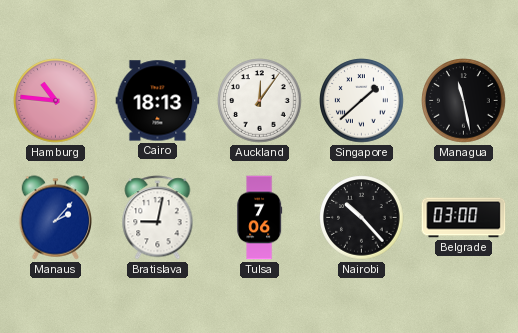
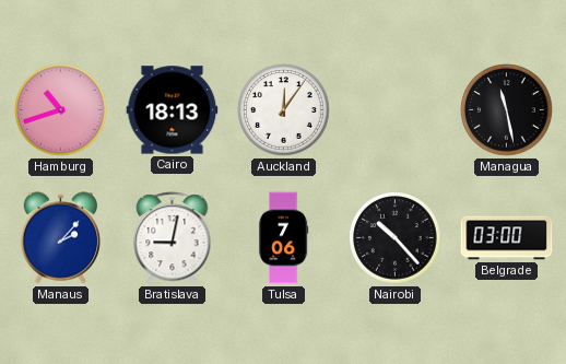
Hamburg: 10:46 -> 10:42
Singapore: 1:38 -> none
